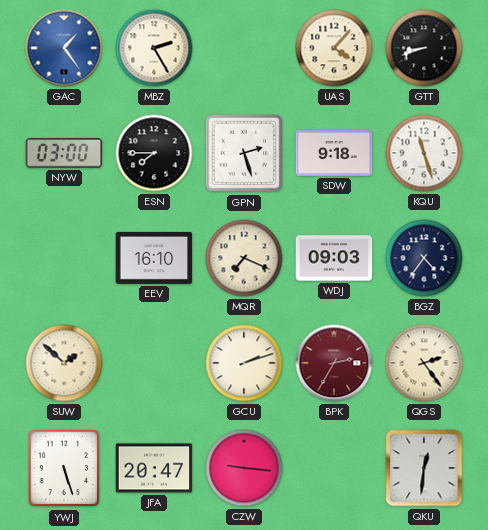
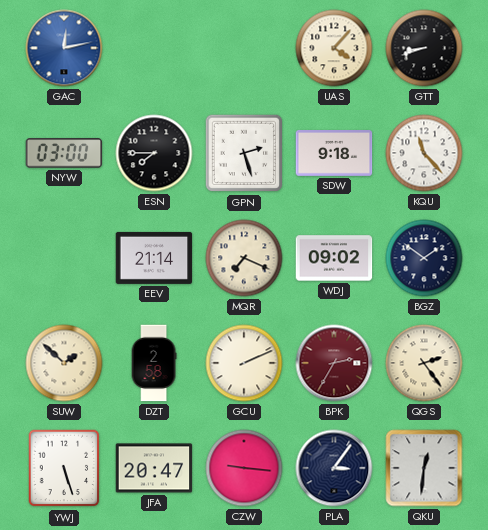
GAC: 1:24 -> 12:13
MBZ: 2:25 -> none
KQU: 11:27 -> 11:23
EEV: 16:10 -> 21:14
WDJ: 09:03 -> 09:02
BGZ: 4:36 -> 1:51
DZT: none -> 2:58
GCU: 2:12 -> 2:11
PLA: none -> 3:06
